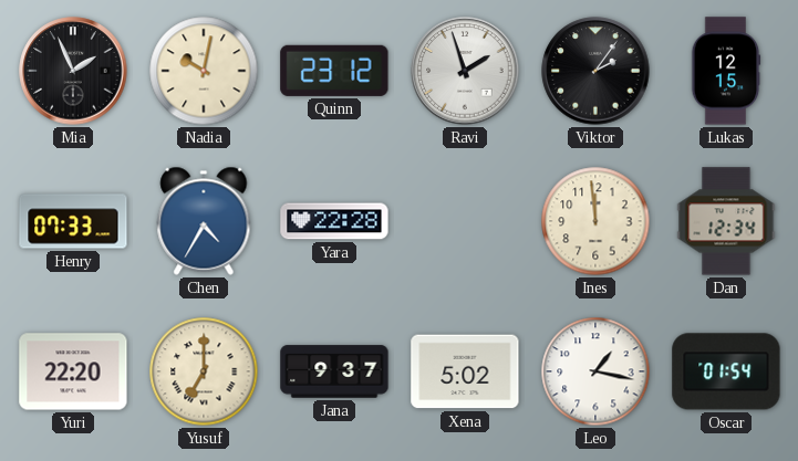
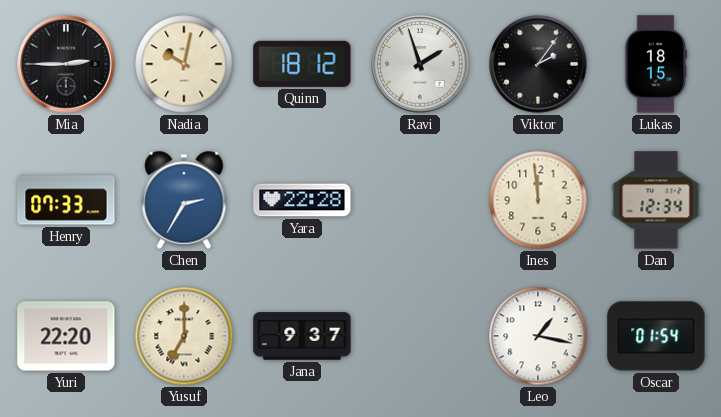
Mia: 1:56 -> 2:45
Quinn: 23:12 -> 18:12
Lukas: 12:15 -> 18:15
Chen: 4:35 -> 2:35
Xena: 5:02 -> none
